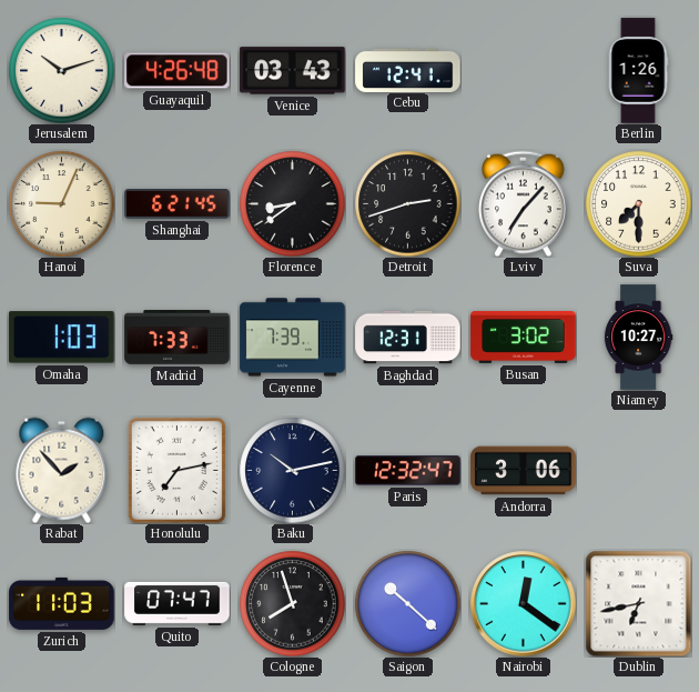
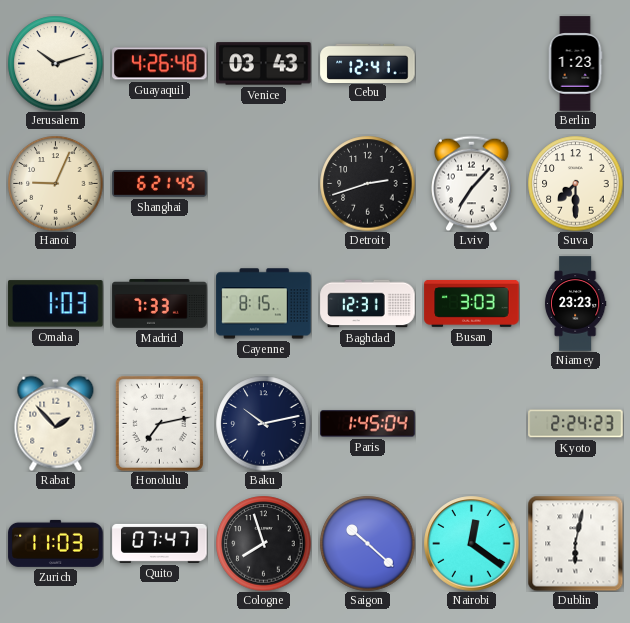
Berlin: 1:26 -> 1:23
Florence: 8:39 -> none
Cayenne: 7:39 -> 8:15
Busan: 3:02 -> 3:03
Niamey: 10:27 -> 23:23
Paris: 12:32 -> 1:45
Andorra: 3:06 -> none
Kyoto: none -> 2:24
Dublin: 6:43 -> 6:02
